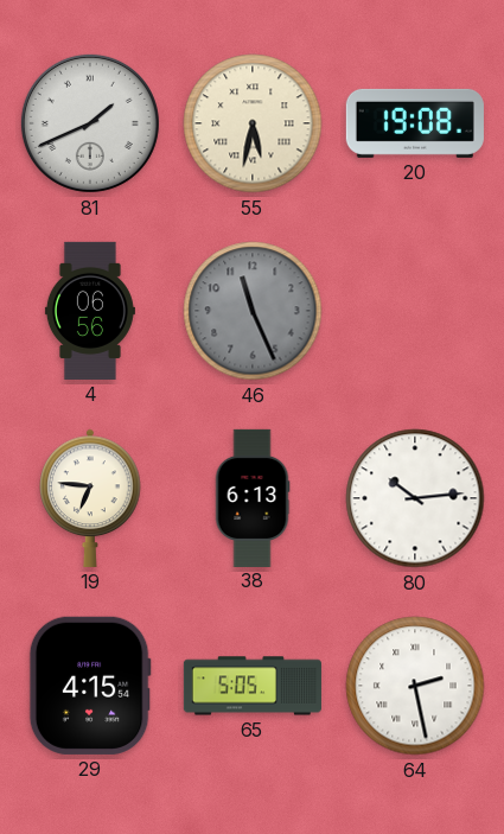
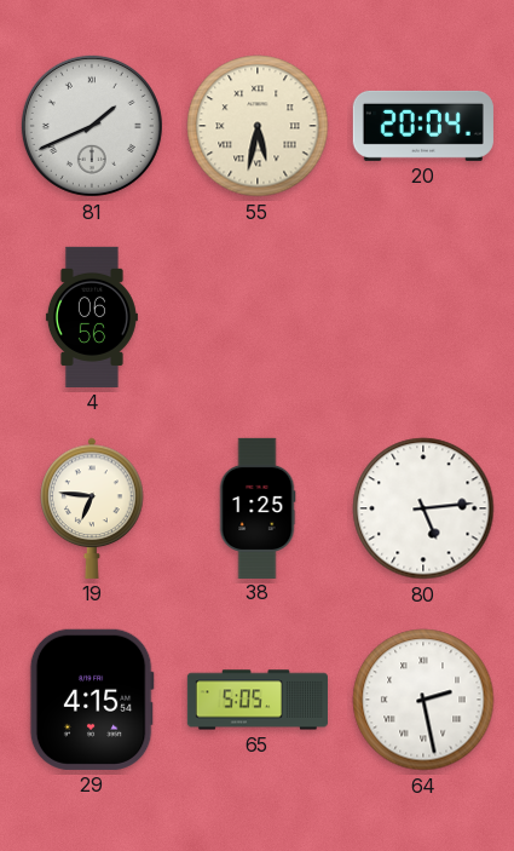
20: 19:08 -> 20:04
46: 11:26 -> none
38: 6:13 -> 1:25
80: 10:14 -> 5:14
